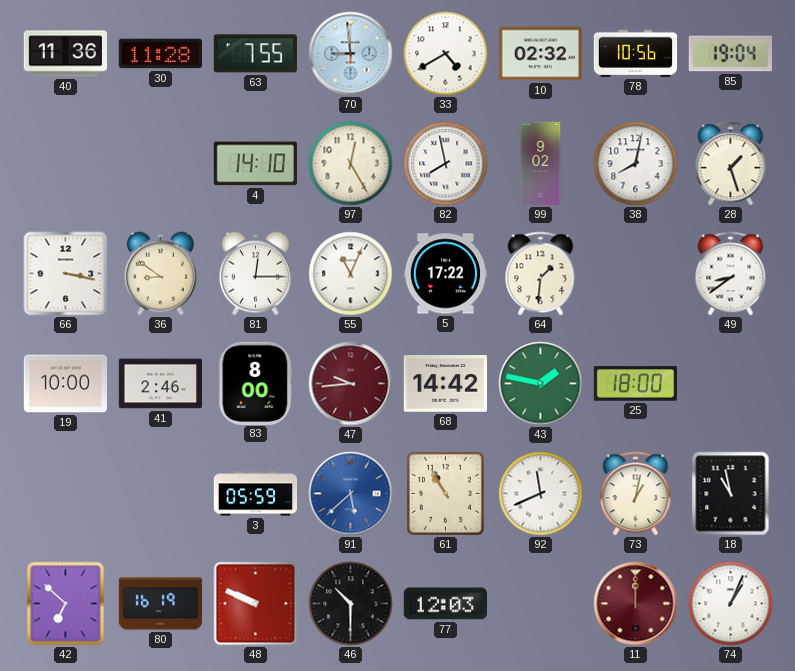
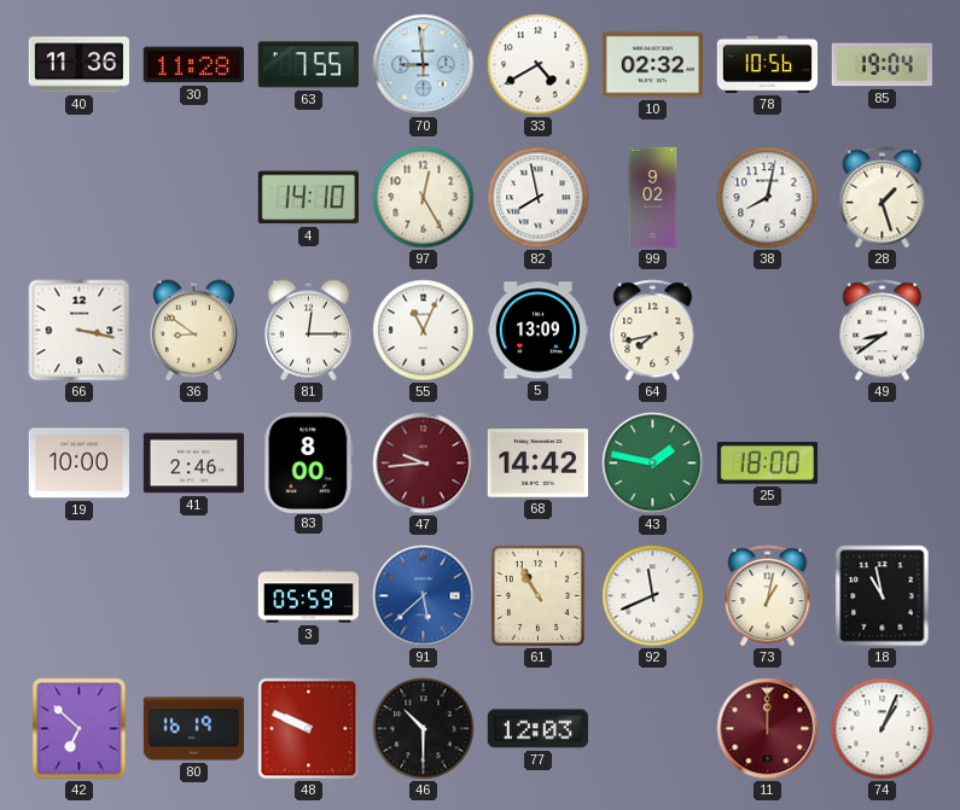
5: 17:22 -> 13:09
64: 1:31 -> 7:43
